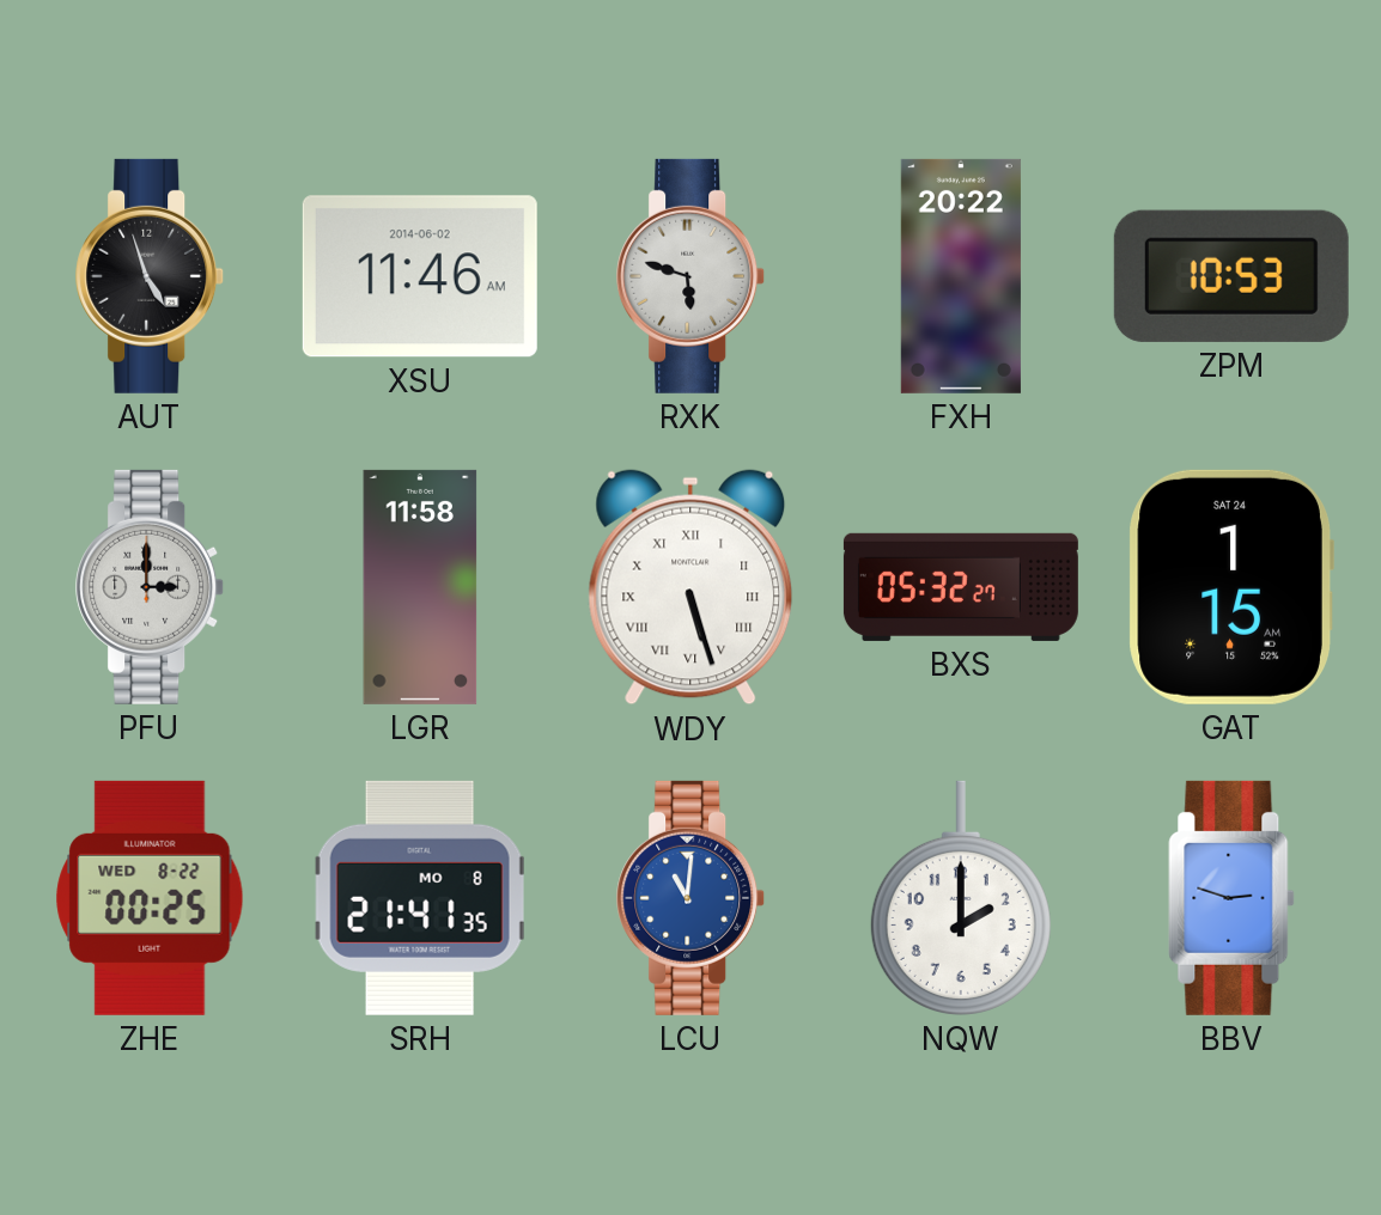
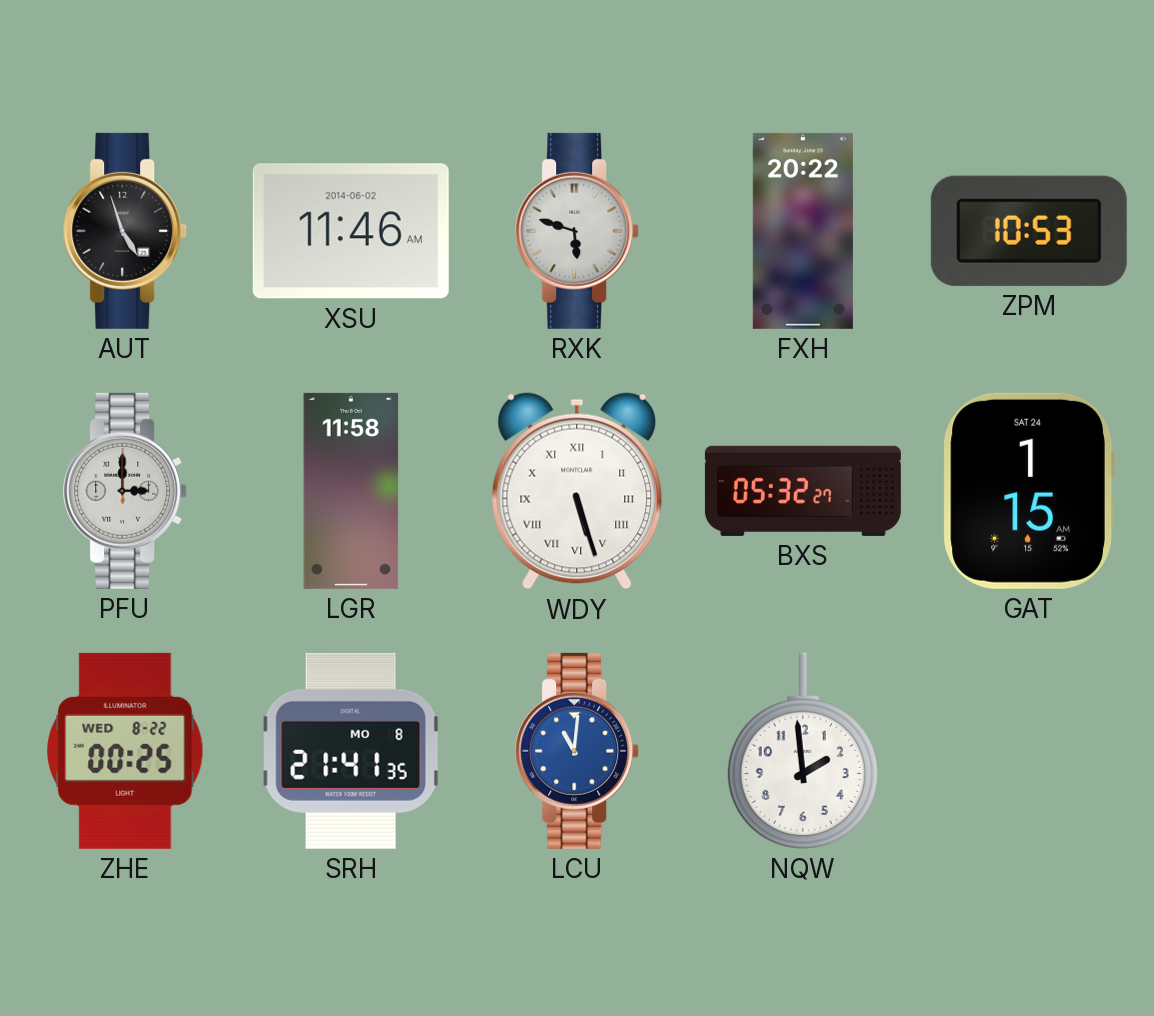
NQW: 2:00 -> 1:59
BBV: 2:48 -> none
